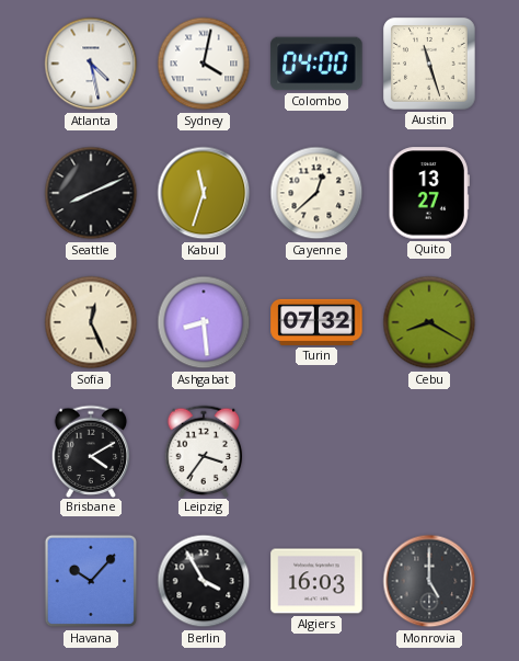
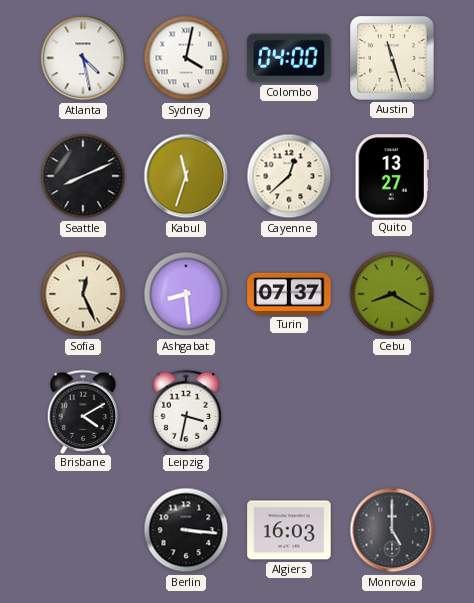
Turin: 07:32 -> 07:37
Leipzig: 3:36 -> 3:32
Havana: 10:07 -> none
Berlin: 3:55 -> 3:16
